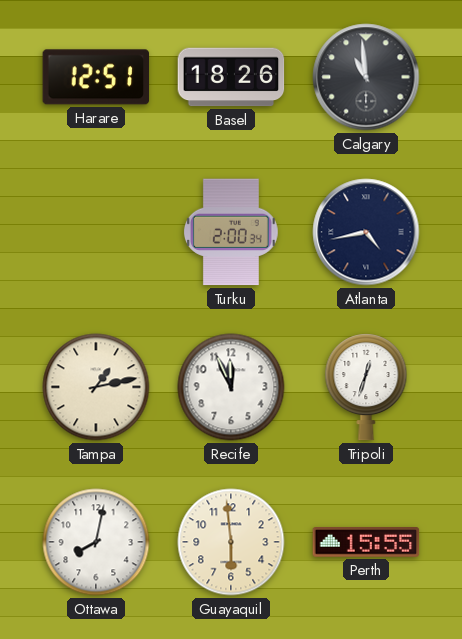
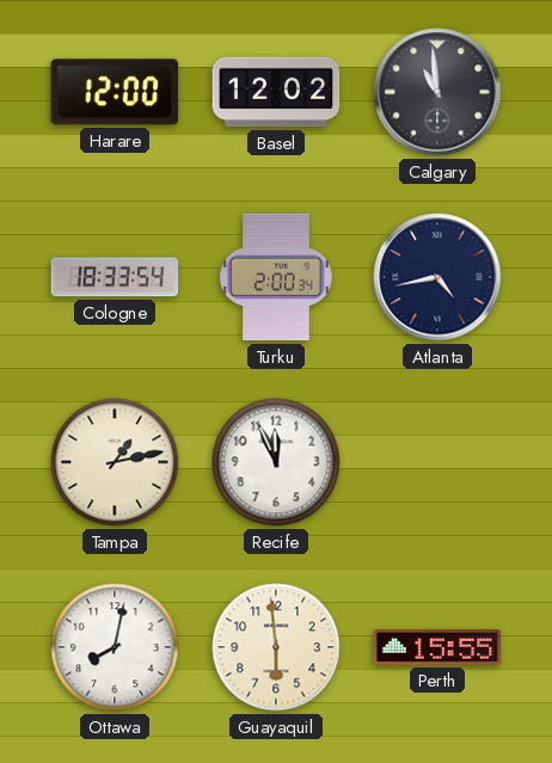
Harare: 12:51 -> 12:00
Basel: 18:26 -> 12:02
Cologne: none -> 18:33
Tripoli: 12:33 -> none
